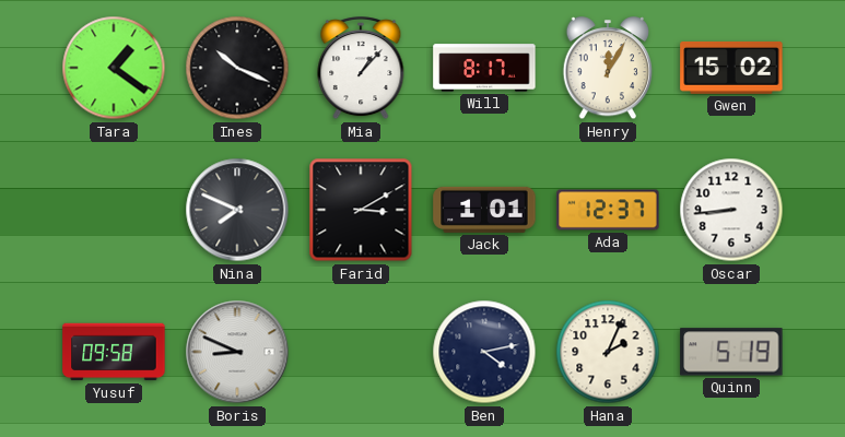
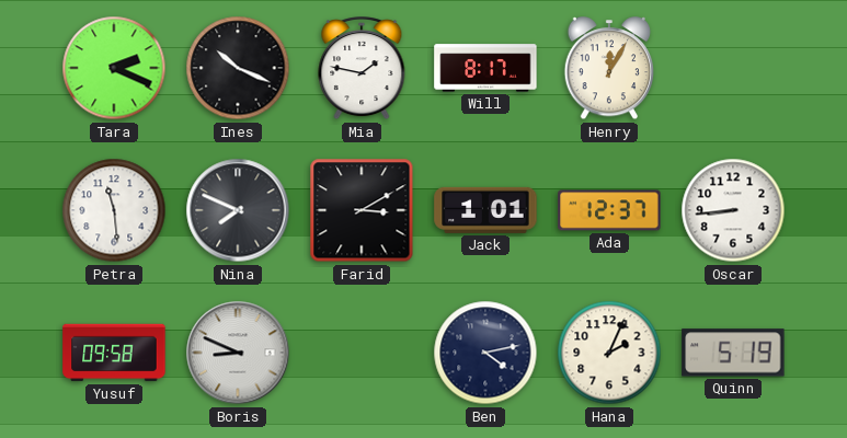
Tara: 1:21 -> 2:19
Mia: 1:07 -> 1:47
Gwen: 15:02 -> none
Petra: none -> 11:29
